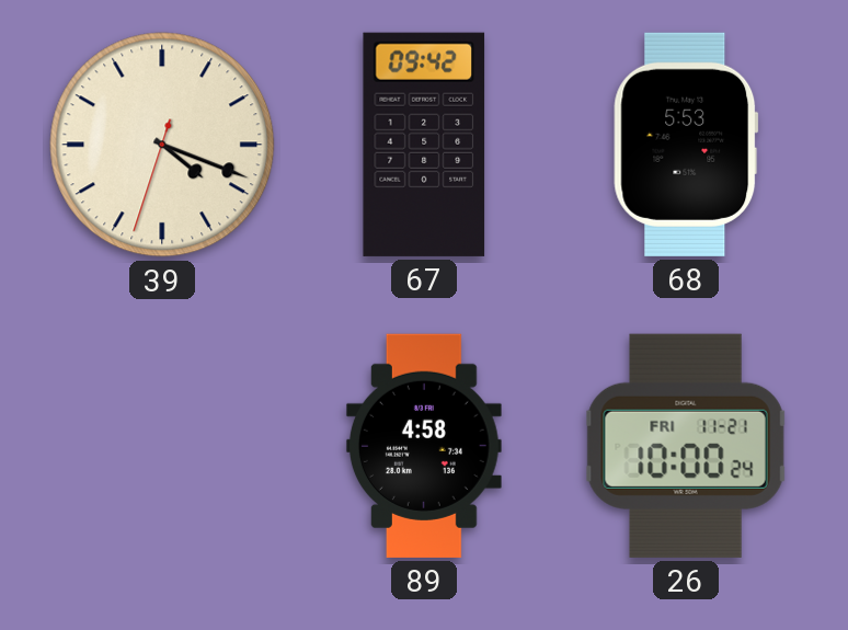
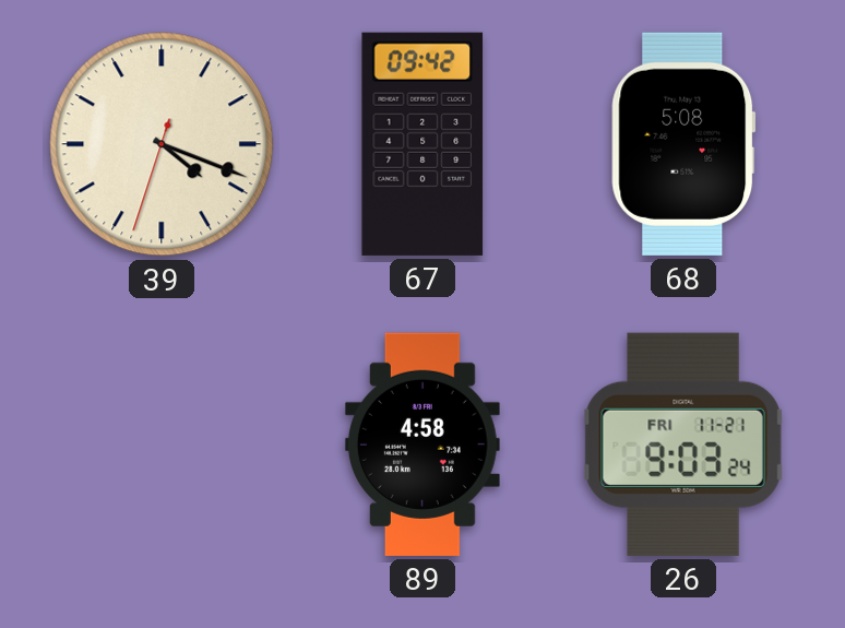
68: 5:53 -> 5:08
26: 10:00 -> 9:03
